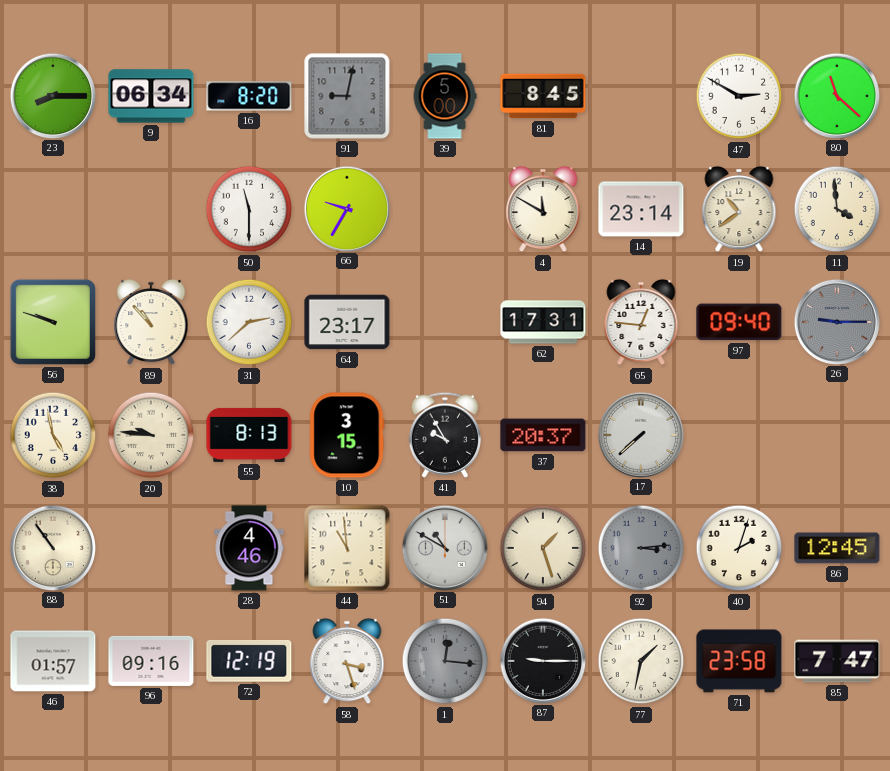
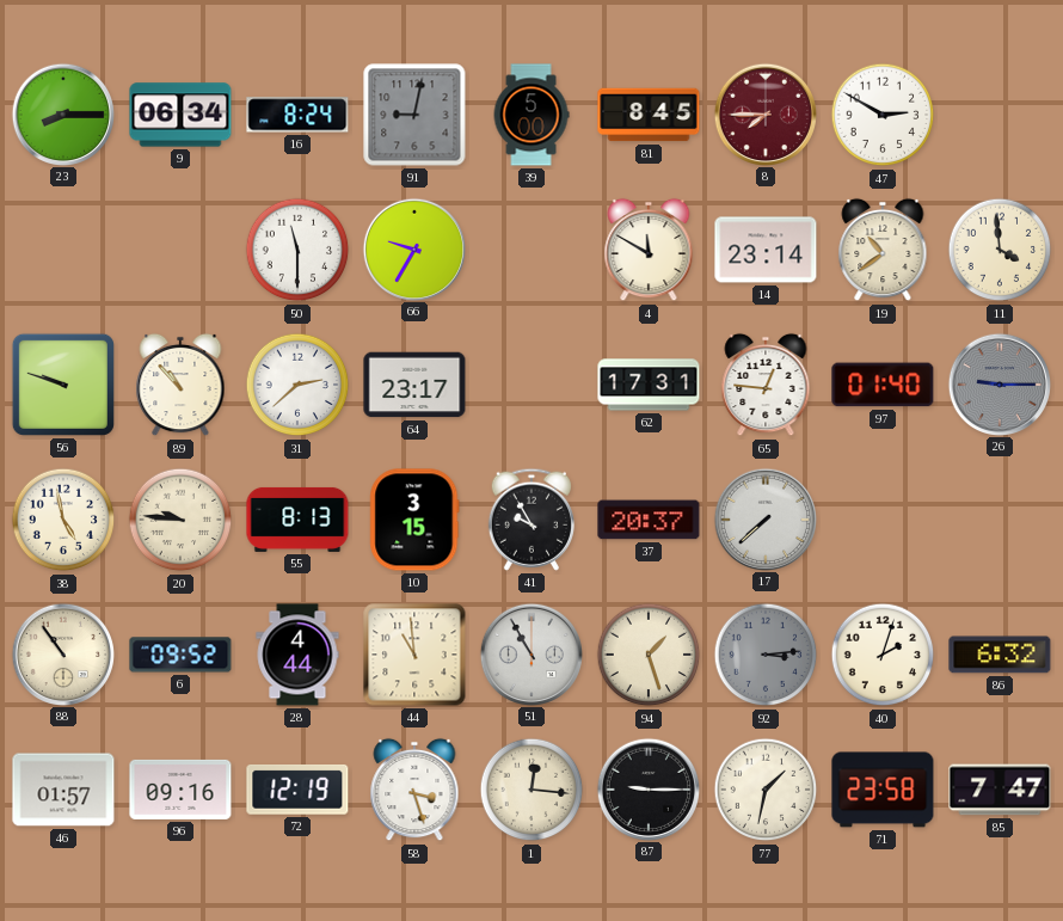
16: 8:20 -> 8:24
8: none -> 7:45
80: 11:22 -> none
97: 09:40 -> 01:40
6: none -> 09:52
28: 4:46 -> 4:44
51: 10:50 -> 10:55
86: 12:45 -> 6:32
1 dial: grey -> cream
